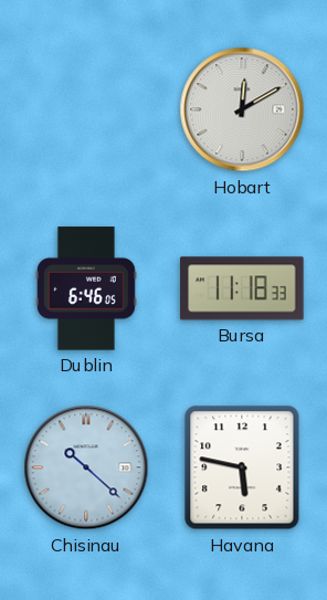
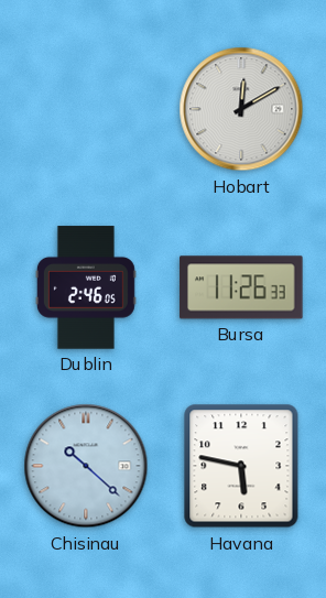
Dublin: 6:46 -> 2:46
Bursa: 11:18 -> 11:26
